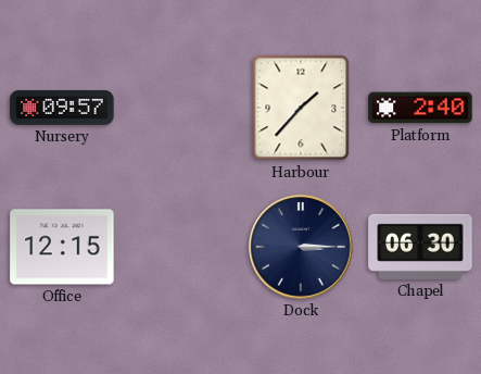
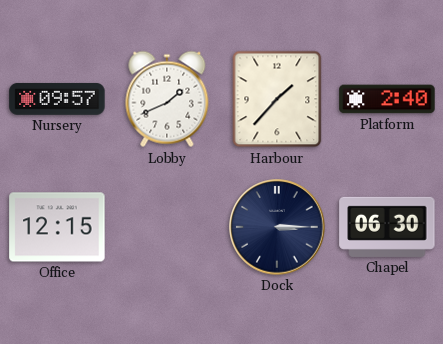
Lobby: none -> 1:41
